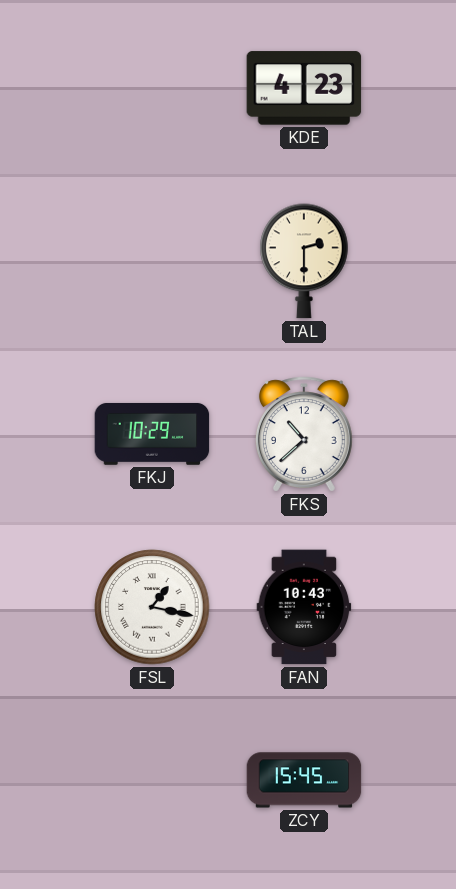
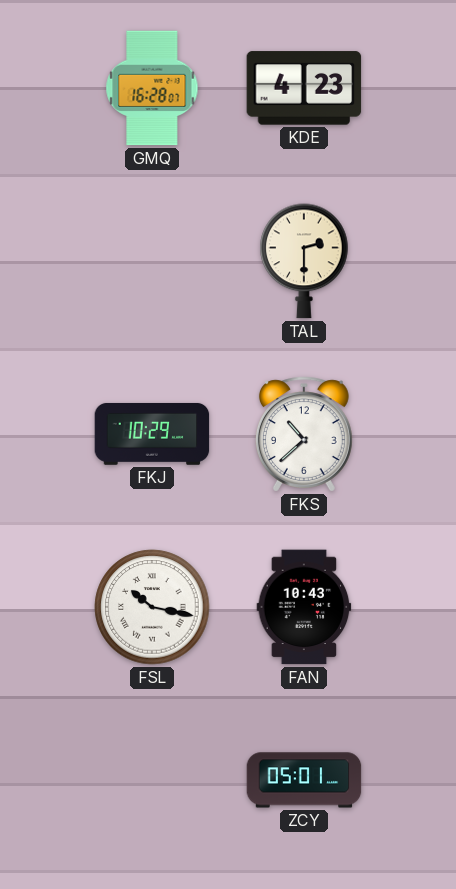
GMQ: none -> 16:28
FSL: 1:17 -> 10:17
ZCY: 15:45 -> 05:01
